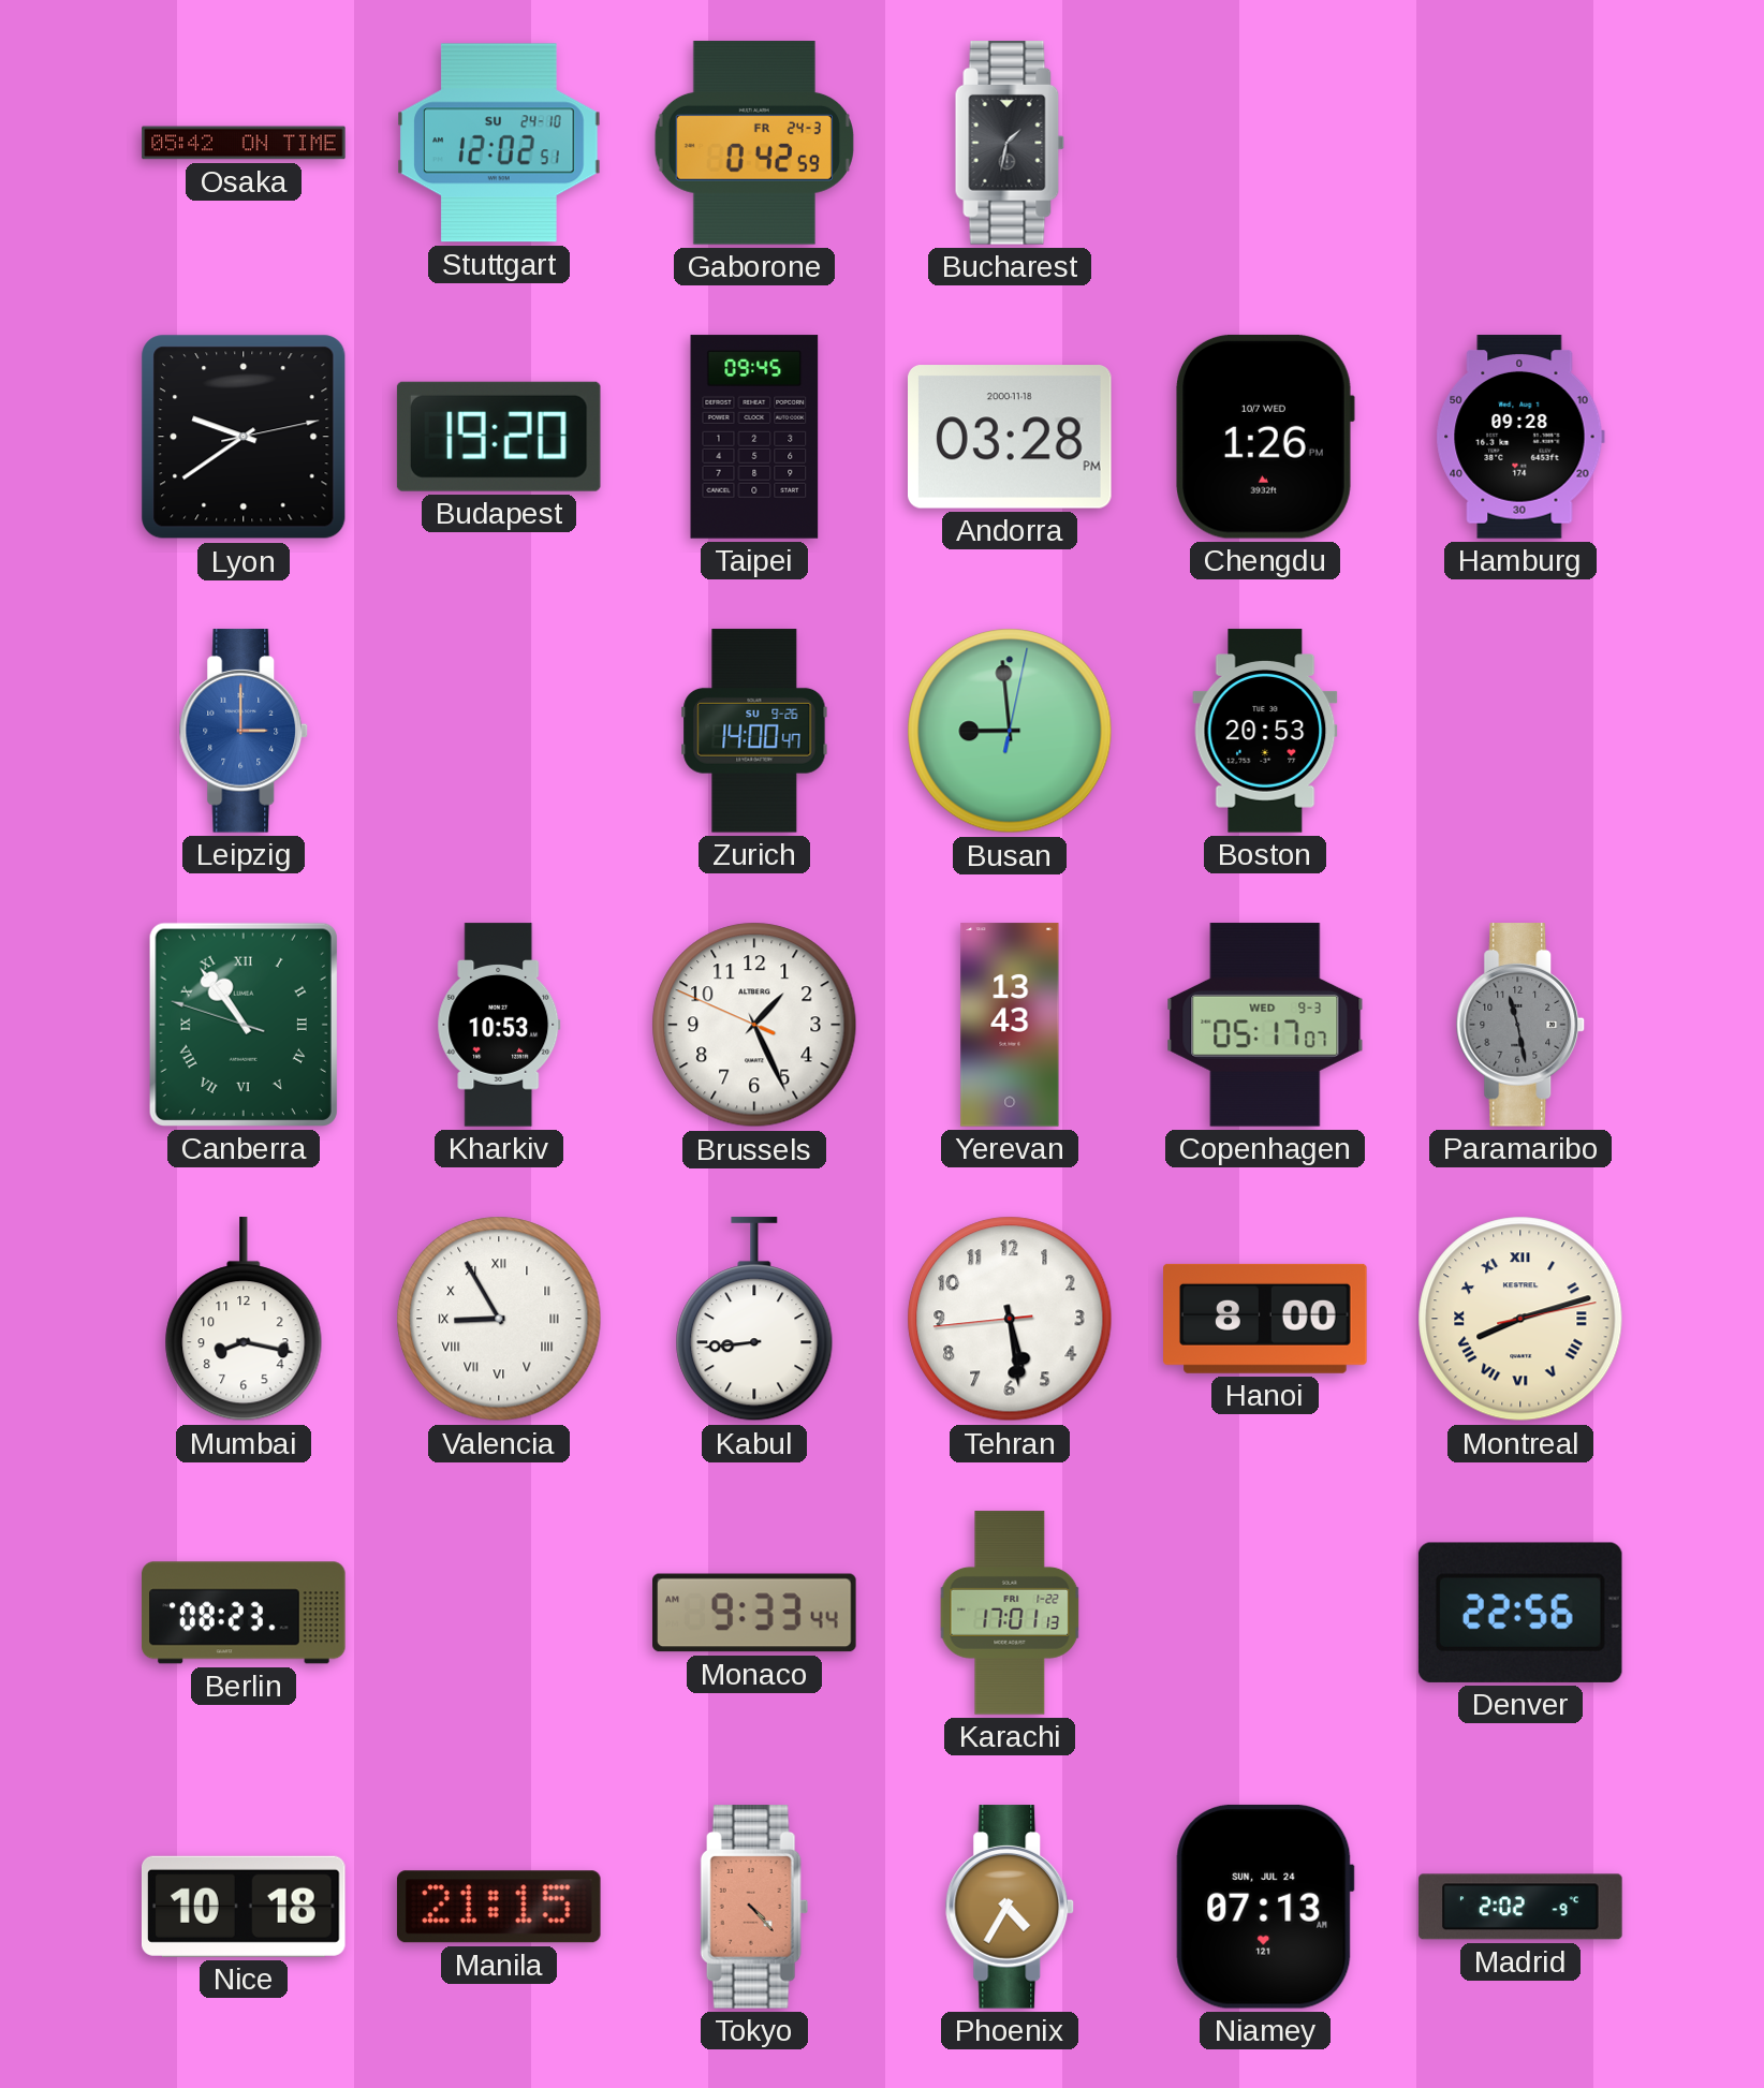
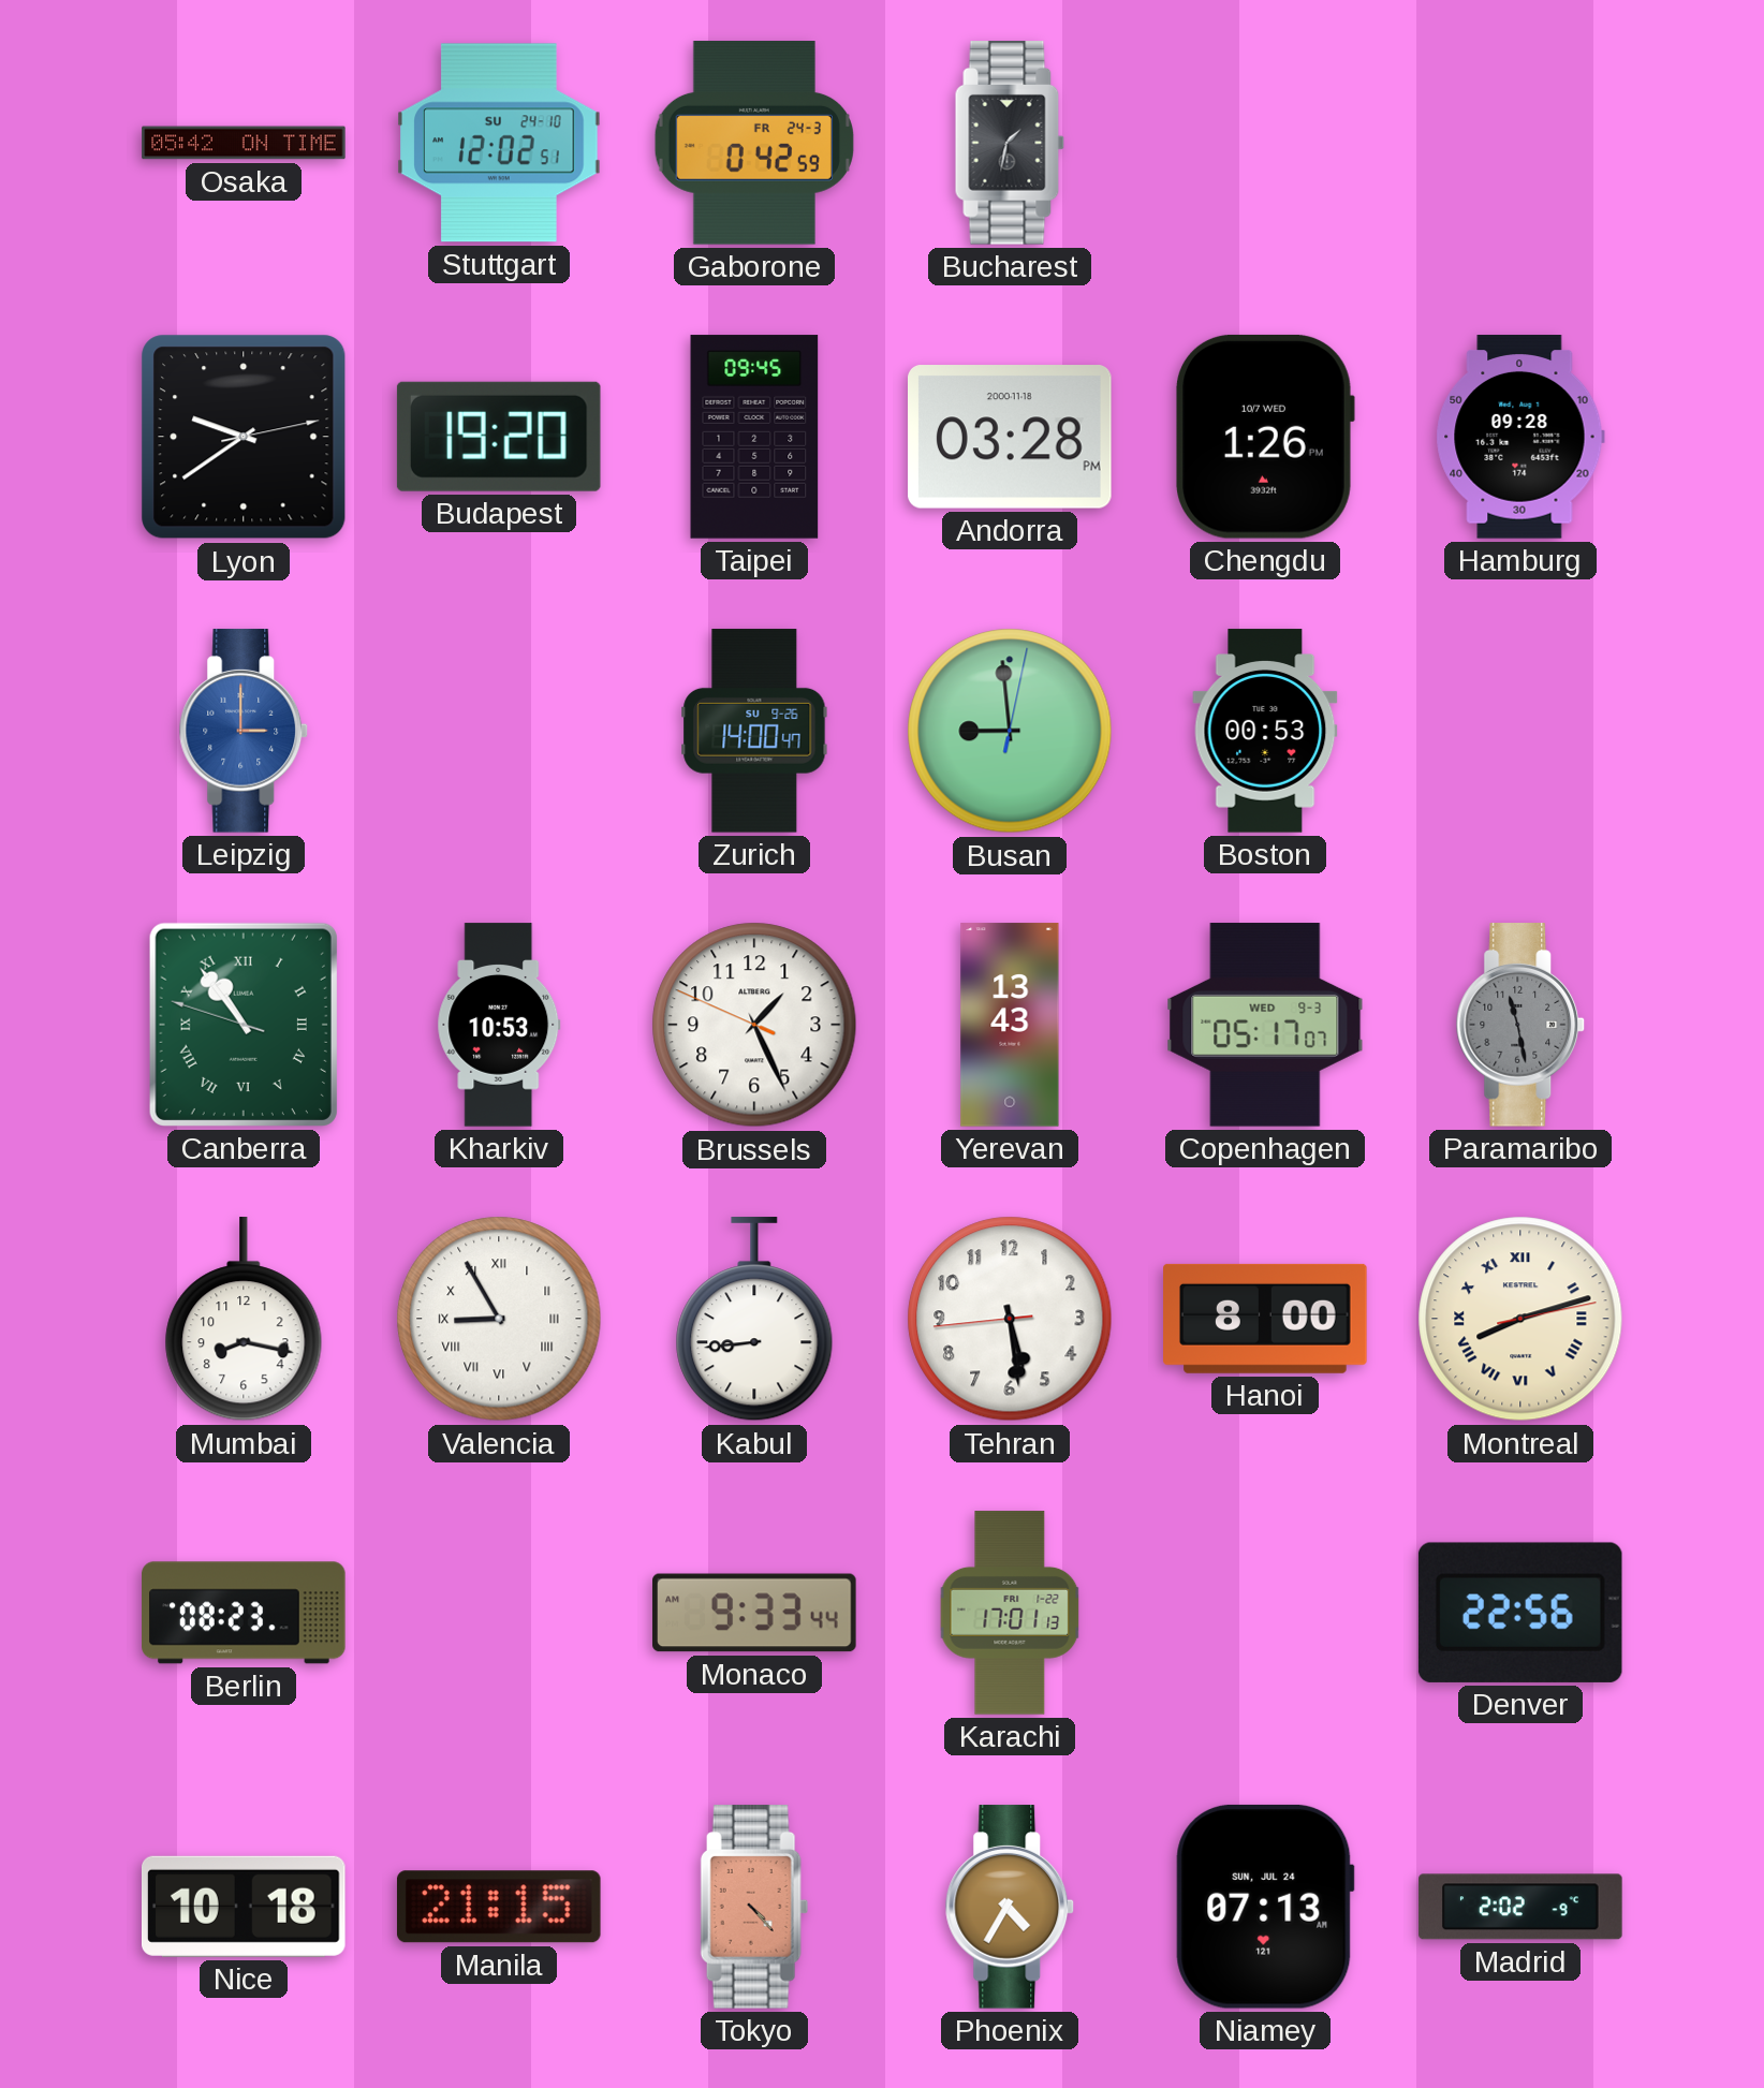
Boston: 20:53 -> 00:53
